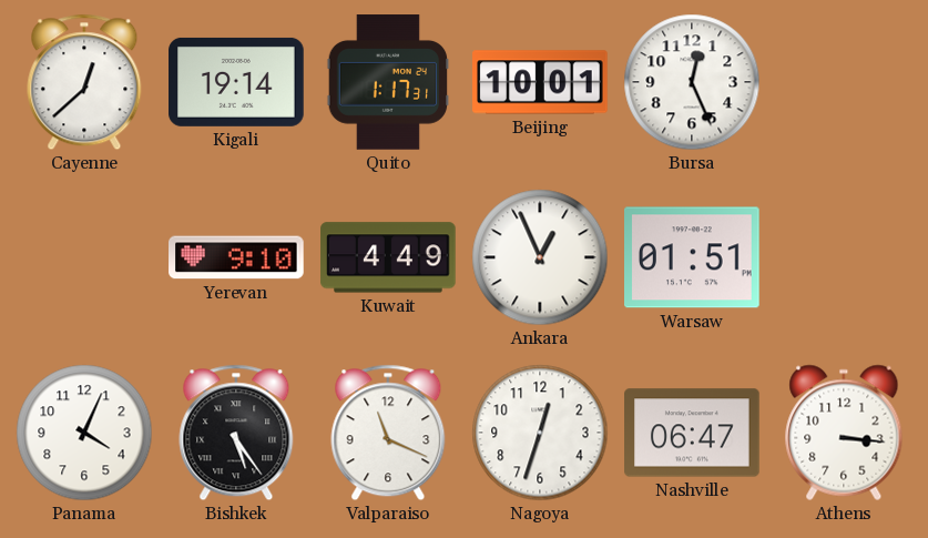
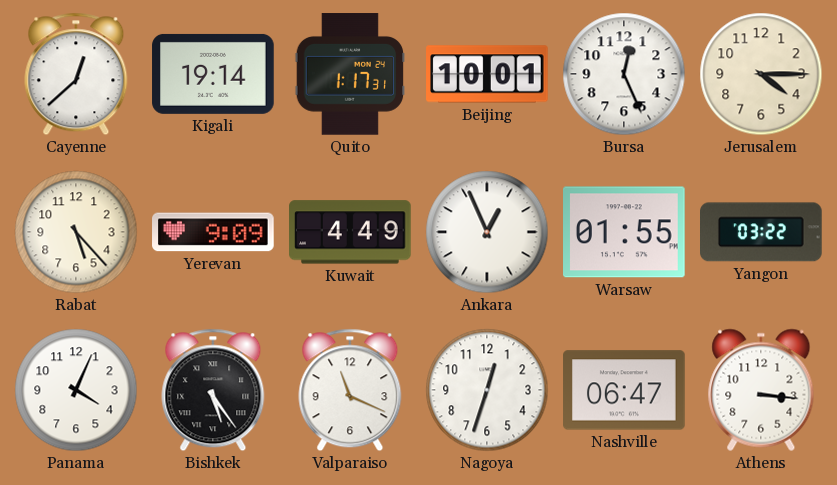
Jerusalem: none -> 4:15
Rabat: none -> 5:23
Yerevan: 9:10 -> 9:09
Warsaw: 01:51 -> 01:55
Yangon: none -> 03:22
